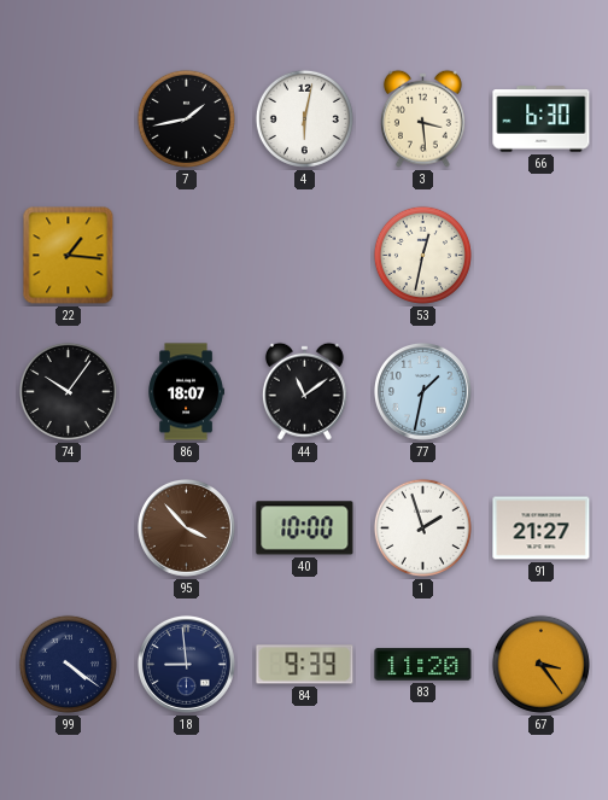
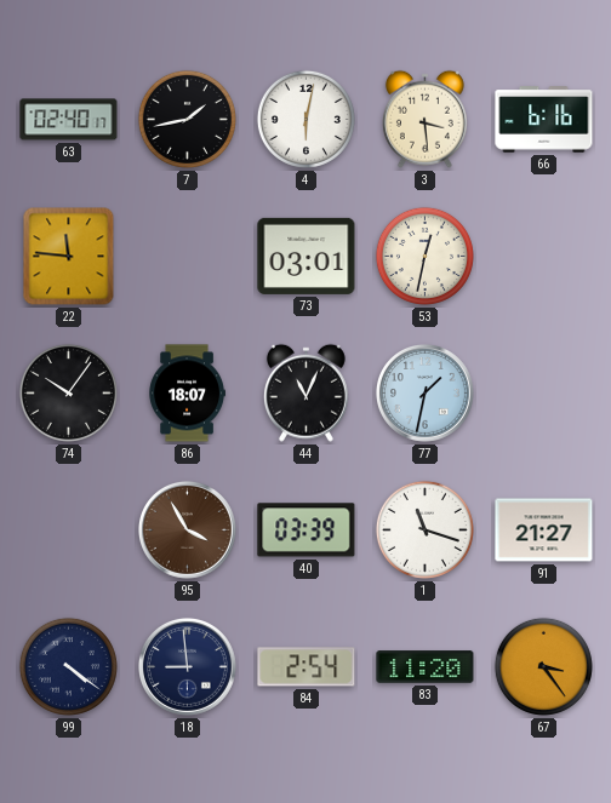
63: none -> 02:40
66: 6:30 -> 6:16
22: 1:16 -> 11:46
73: none -> 03:01
44: 11:09 -> 11:04
95: 3:53 -> 3:55
40: 10:00 -> 03:39
1: 1:57 -> 11:18
84: 9:39 -> 2:54
